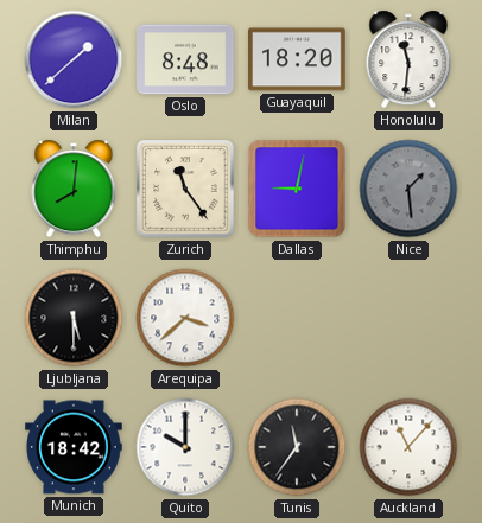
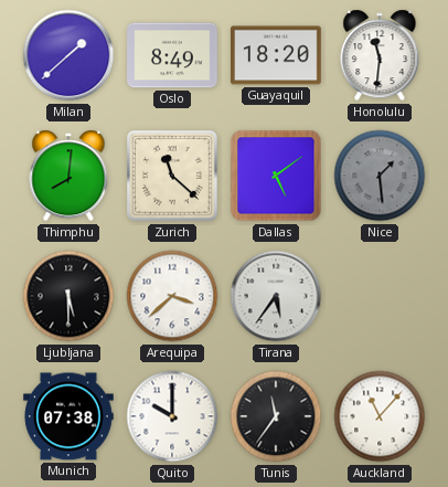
Oslo: 8:48 -> 8:49
Zurich: 11:24 -> 11:22
Dallas: 9:02 -> 5:09
Tirana: none -> 5:36
Munich: 18:42 -> 07:38
